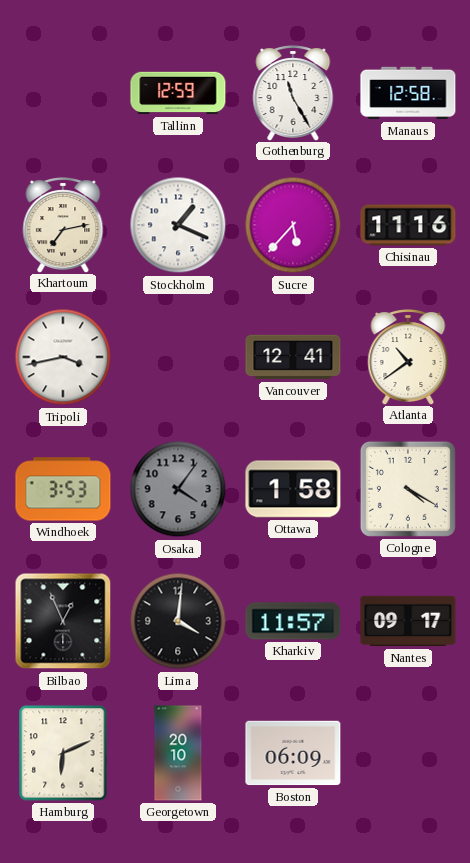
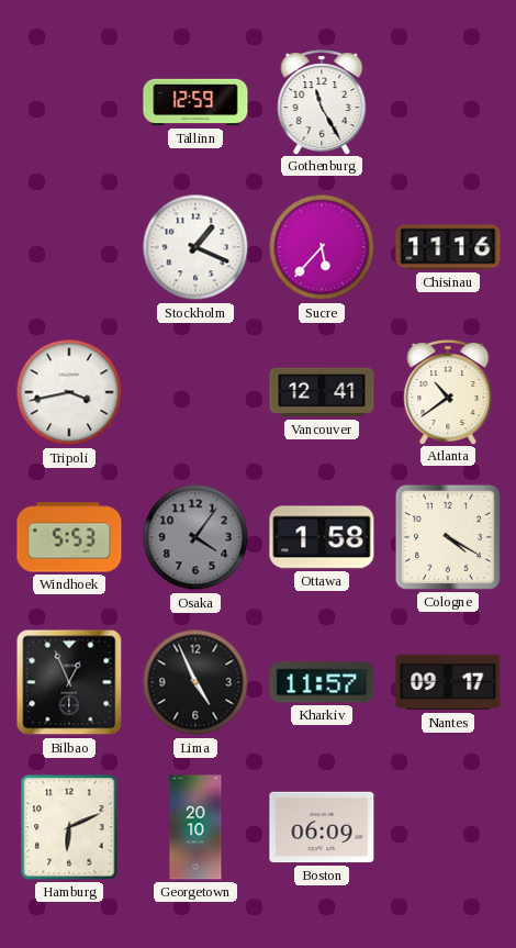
Manaus: 12:58 -> none
Khartoum: 7:13 -> none
Windhoek: 3:53 -> 5:53
Lima: 4:01 -> 4:56
